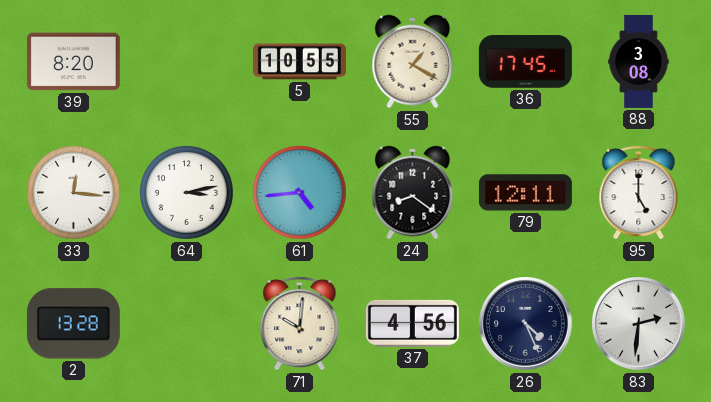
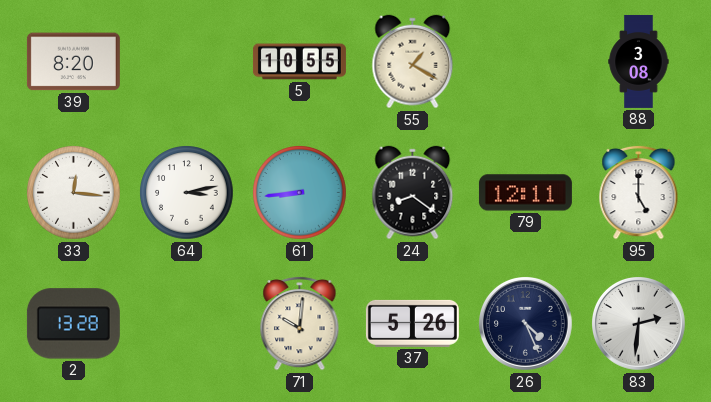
36: 17:45 -> none
61: 4:44 -> 8:44
37: 4:56 -> 5:26
